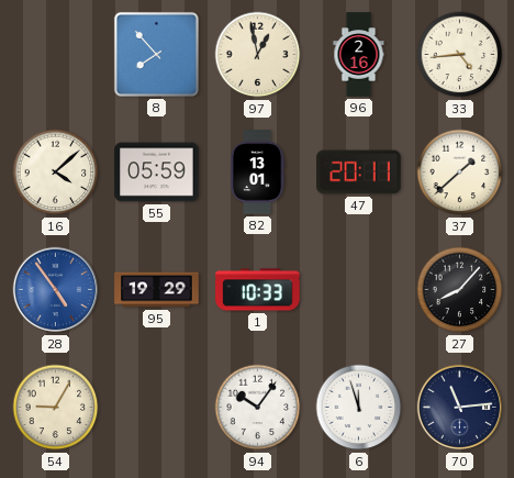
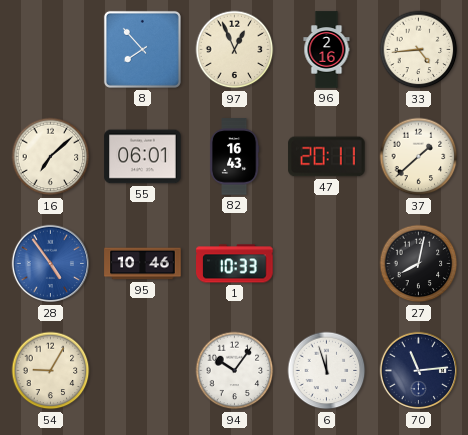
97: 12:58 -> 12:56
16: 4:08 -> 7:08
55: 05:59 -> 06:01
82: 13:01 -> 16:43
95: 19:29 -> 10:46
27: 8:07 -> 8:02
